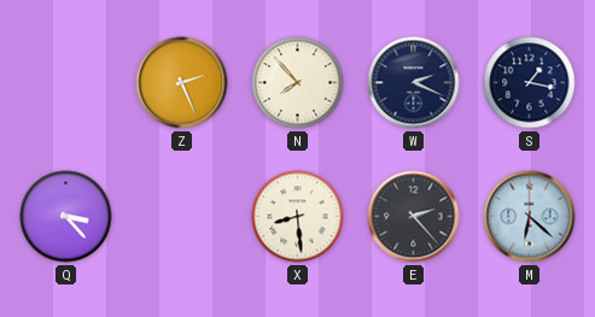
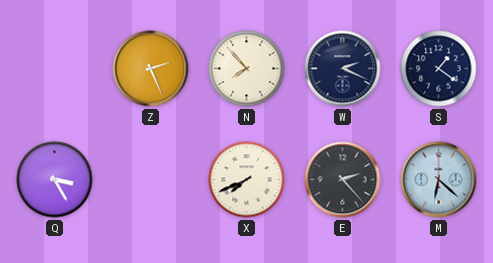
S: 1:17 -> 1:21
Q: 3:23 -> 3:25
X: 8:29 -> 7:41
